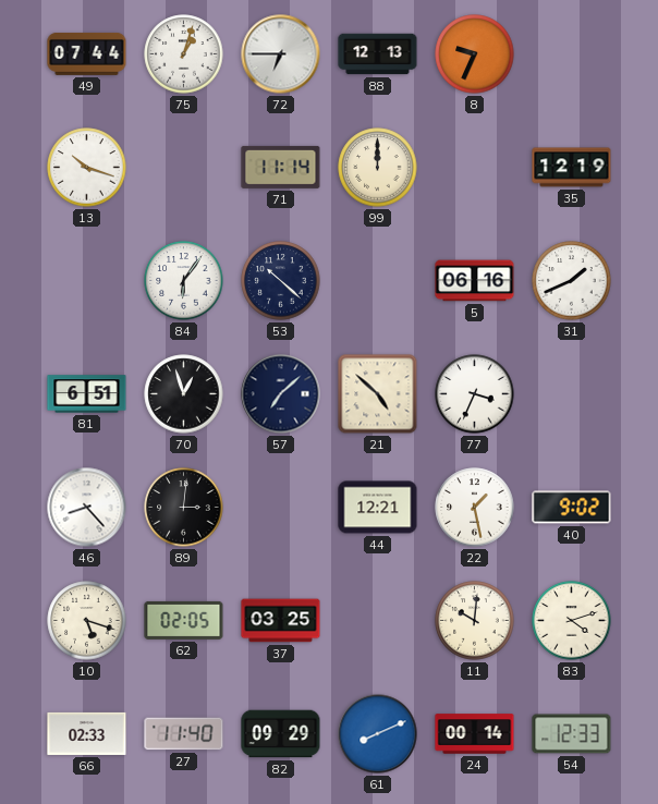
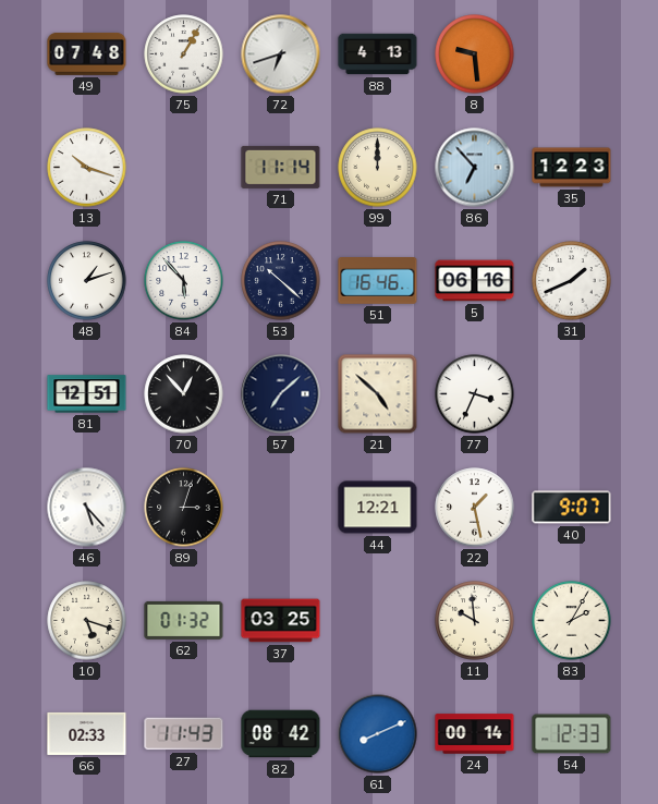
49: 07:44 -> 07:48
75: 1:03 -> 1:05
72: 6:45 -> 6:42
88: 12:13 -> 4:13
8: 9:34 -> 9:29
86: none -> 6:53
35: 12:19 -> 12:23
48: none -> 1:12
84: 6:06 -> 5:53
51: none -> 16:46
81: 6:51 -> 12:51
70: 12:57 -> 12:53
46: 8:23 -> 5:23
89: 3:01 -> 3:03
40: 9:02 -> 9:07
62: 02:05 -> 01:32
11: 10:01 -> 9:59
83: 4:12 -> 2:05
27: 11:40 -> 11:43
82: 09:29 -> 08:42
